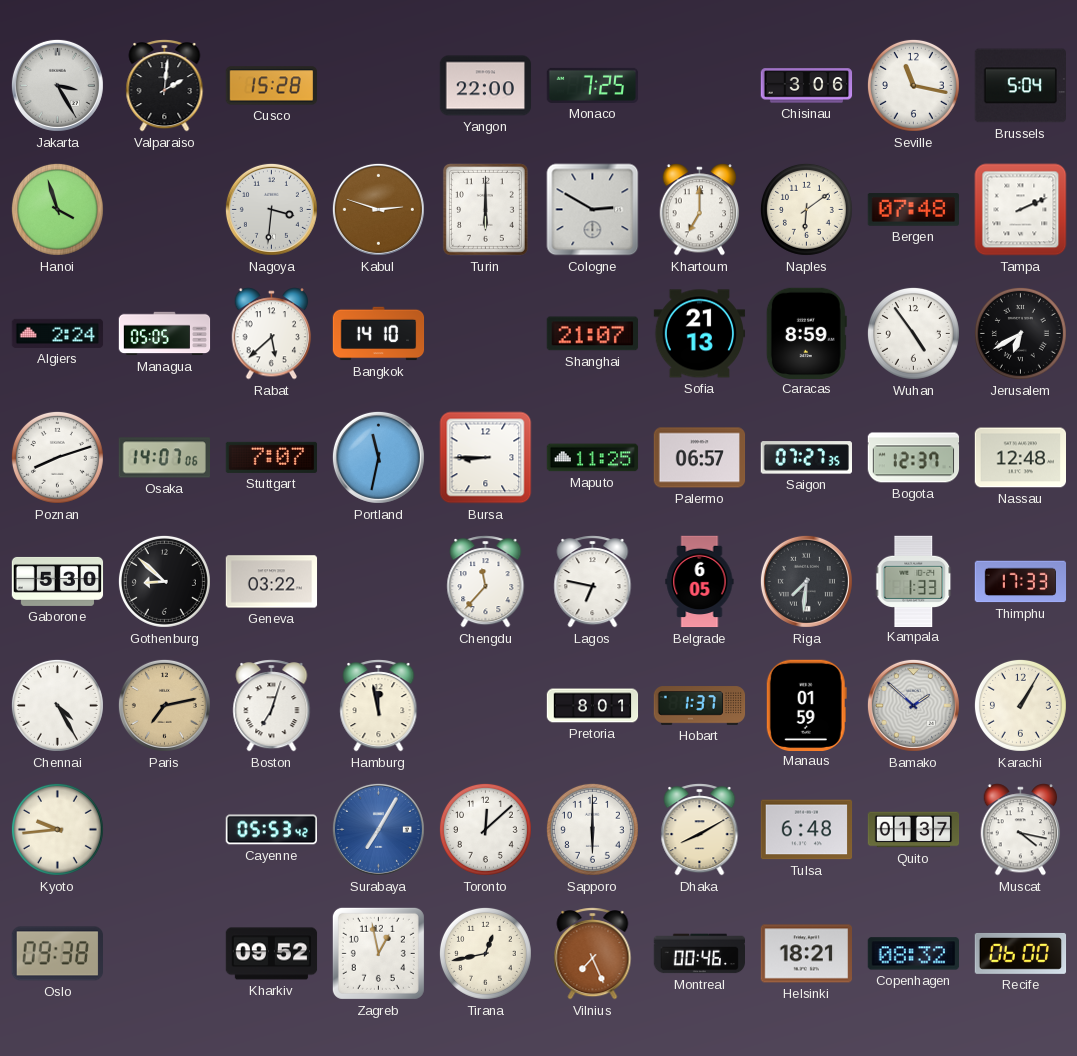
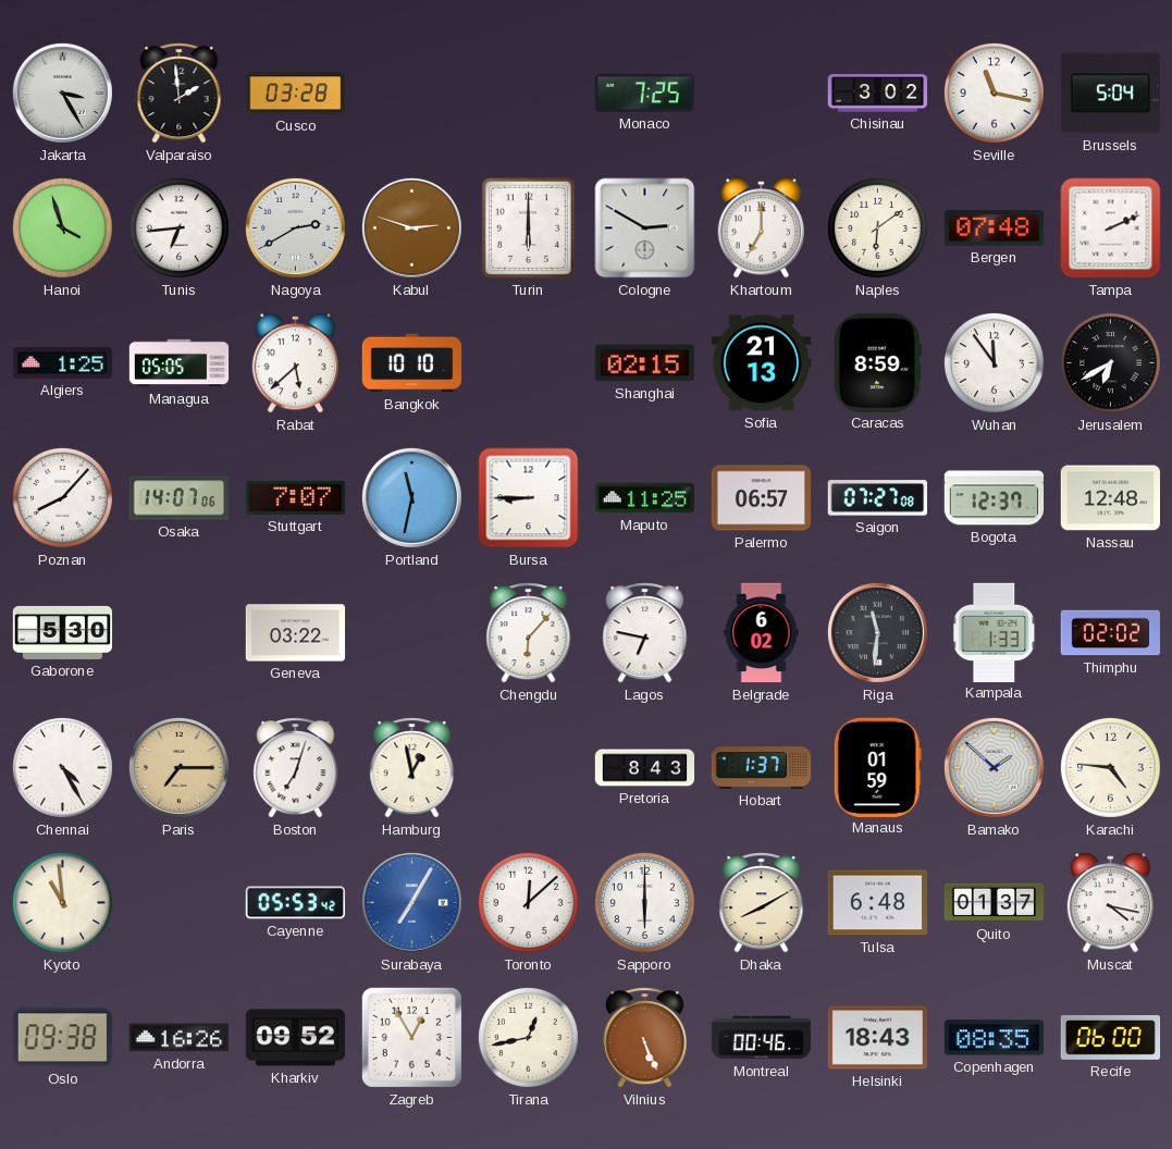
Valparaiso: 2:01 -> 1:59
Cusco: 15:28 -> 03:28
Yangon: 22:00 -> none
Chisinau: 3:06 -> 3:02
Tunis: none -> 6:44
Nagoya: 3:31 -> 2:40
Algiers: 2:24 -> 1:25
Bangkok: 14:10 -> 10:10
Shanghai: 21:07 -> 02:15
Wuhan: 4:54 -> 11:54
Poznan: 8:12 -> 8:07
Saigon: 07:27:35 -> 07:27:08
Gothenburg: 8:52 -> none
Chengdu: 11:37 -> 6:07
Belgrade: 6:05 -> 6:02
Riga: 7:31 -> 11:31
Thimphu: 17:33 -> 02:02
Paris: 7:13 -> 7:15
Hamburg: 11:58 -> 12:58
Pretoria: 8:01 -> 8:43
Karachi: 1:05 -> 4:46
Kyoto: 9:44 -> 10:59
Andorra: none -> 16:26
Zagreb: 12:58 -> 12:55
Vilnius: 7:26 -> 5:26
Helsinki: 18:21 -> 18:43
Copenhagen: 08:32 -> 08:35
